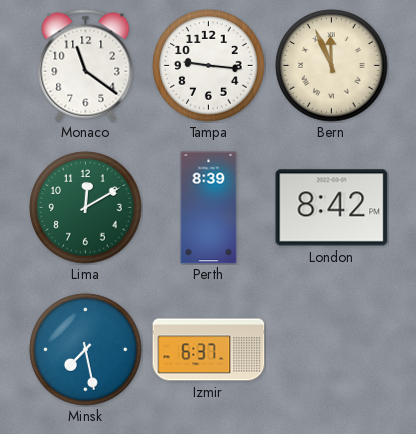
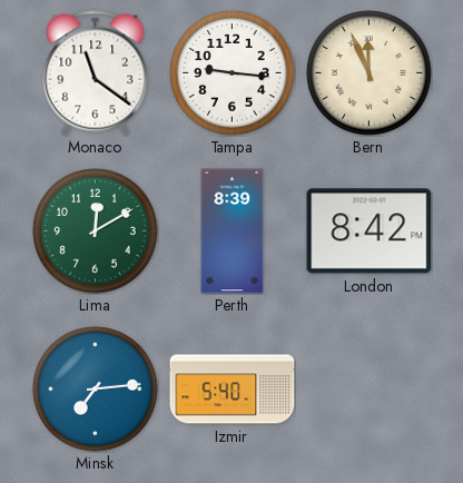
Minsk: 7:28 -> 7:14
Izmir: 6:37 -> 5:40
